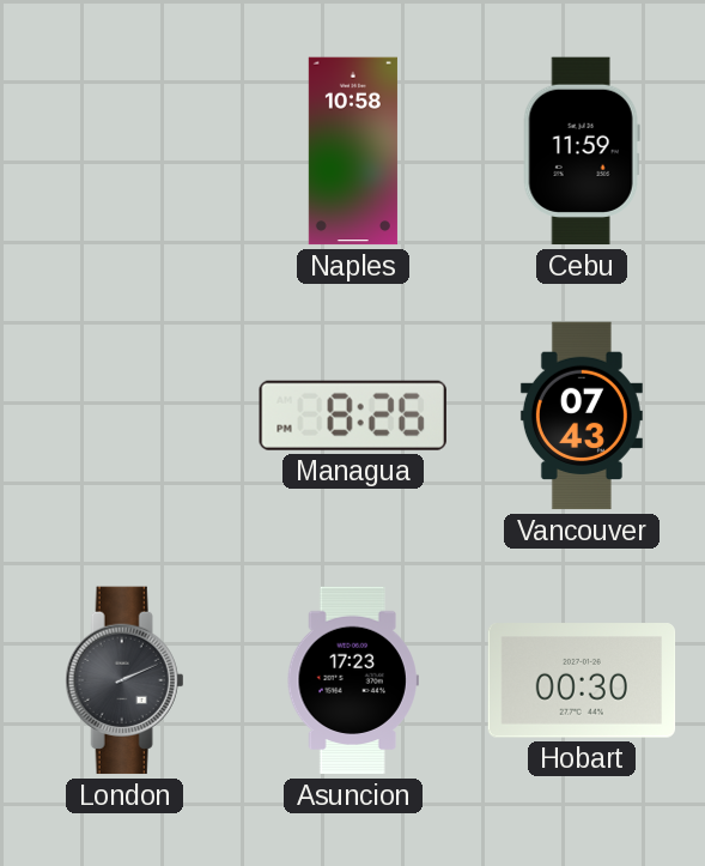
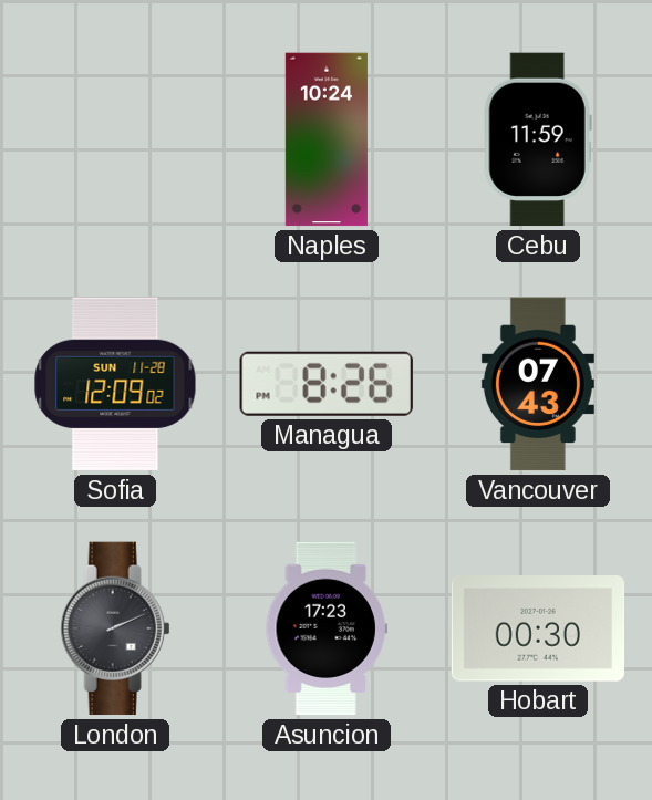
Naples: 10:58 -> 10:24
Sofia: none -> 12:09
